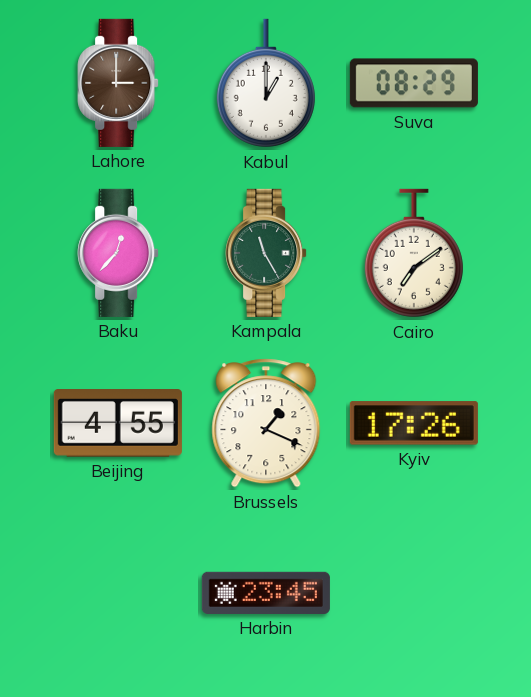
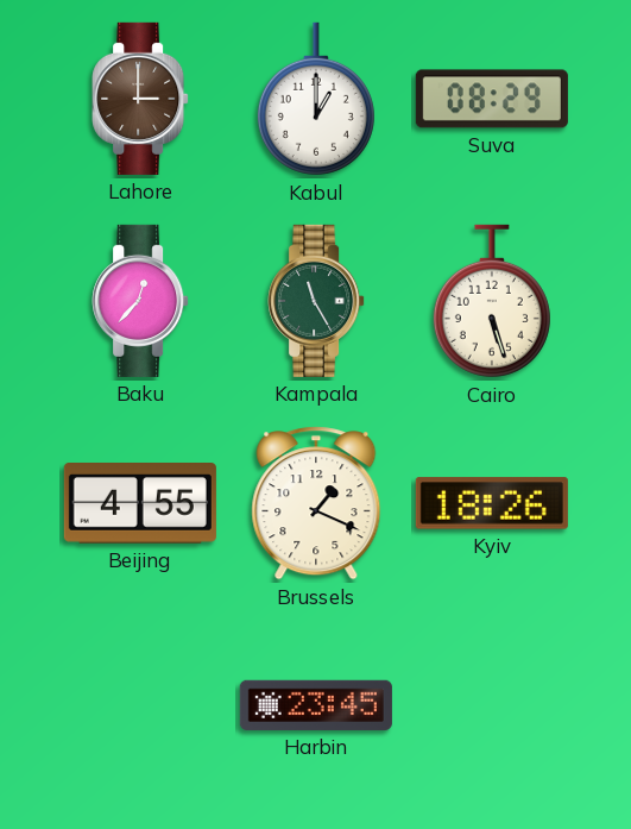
Cairo: 7:09 -> 5:27
Kyiv: 17:26 -> 18:26
